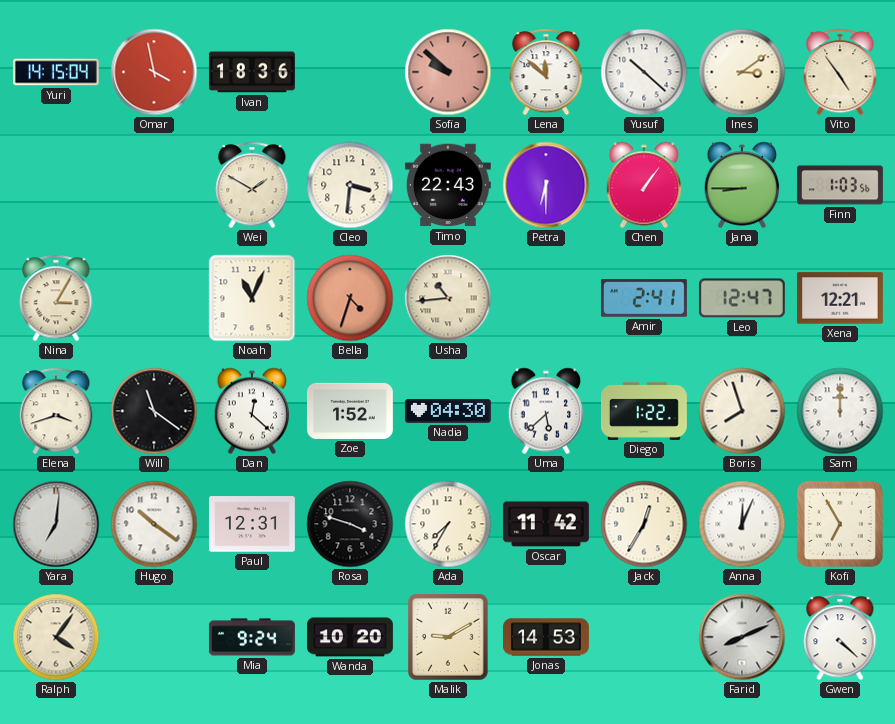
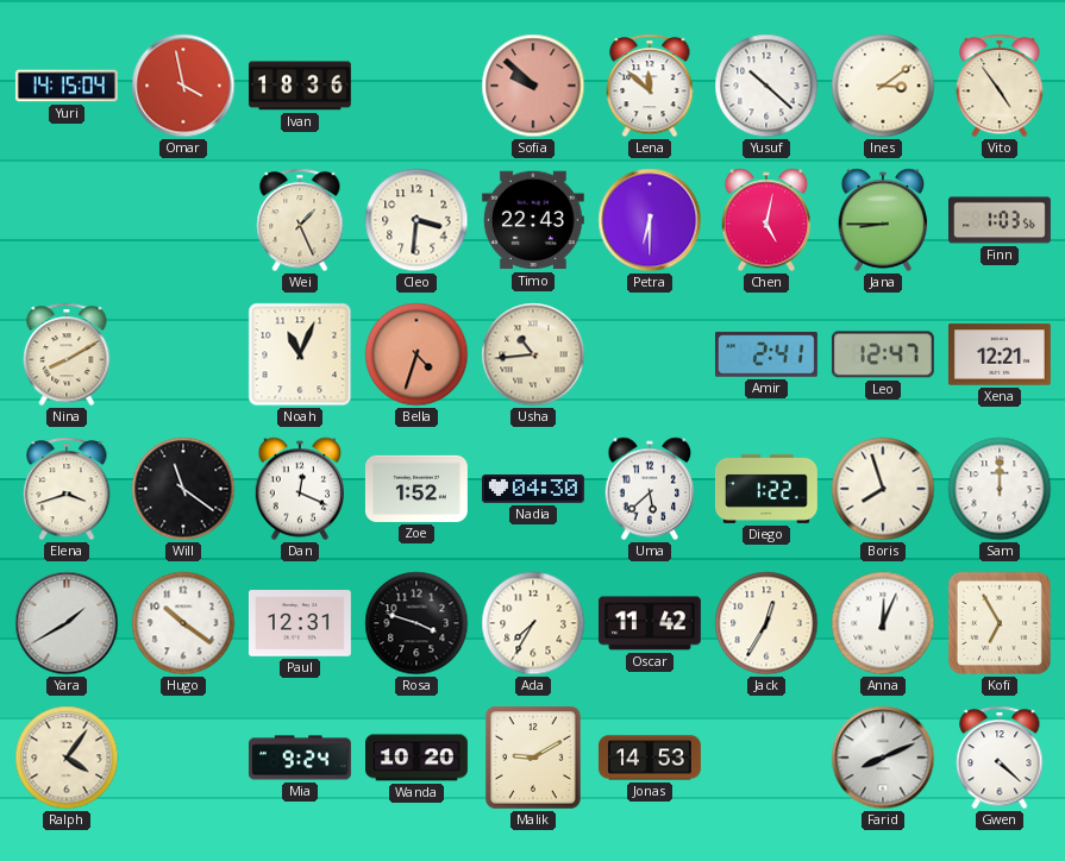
Wei: 1:50 -> 1:26
Chen: 1:06 -> 5:02
Nina: 3:05 -> 8:10
Dan: 12:22 -> 12:19
Yara: 7:01 -> 1:40
